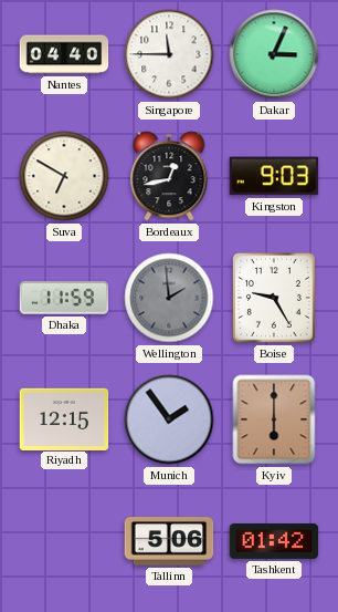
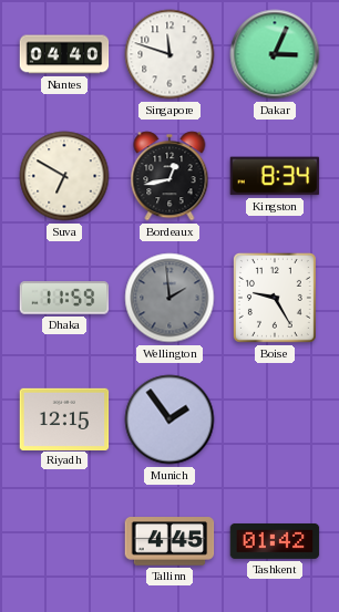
Singapore: 11:45 -> 11:48
Kingston: 9:03 -> 8:34
Kyiv: 6:00 -> none
Tallinn: 5:06 -> 4:45
